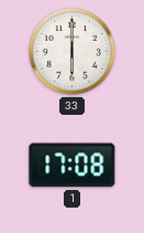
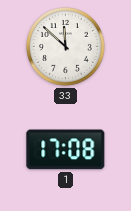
33: 6:00 -> 11:52
